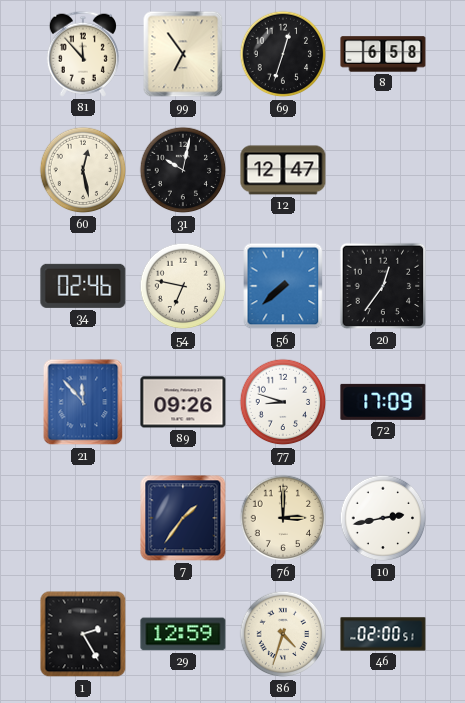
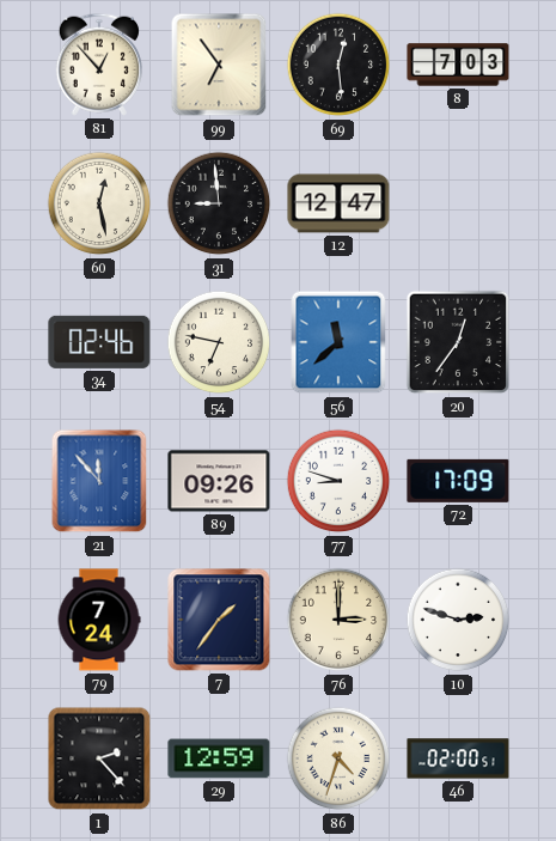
81: 11:53 -> 12:53
69: 12:33 -> 12:29
8: 6:58 -> 7:03
31: 10:02 -> 8:59
56: 7:38 -> 11:38
79: none -> 7:24
10: 2:43 -> 2:48
1: 2:25 -> 2:23
